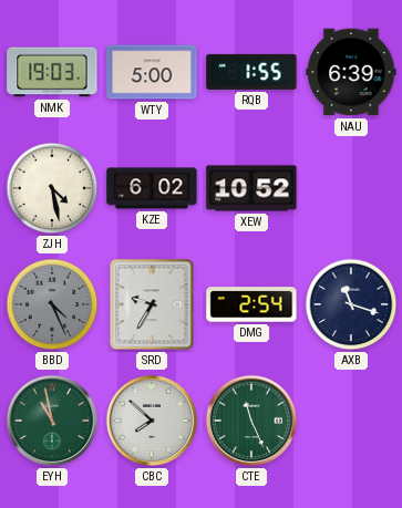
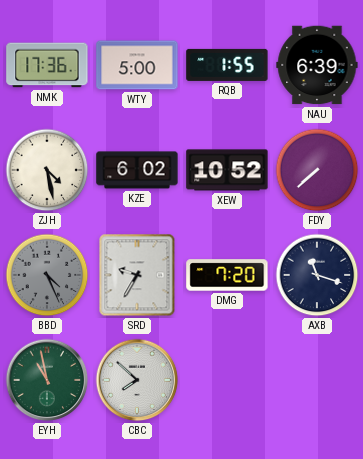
NMK: 19:03 -> 17:36
FDY: none -> 7:38
DMG: 2:54 -> 7:20
CTE: 11:26 -> none
